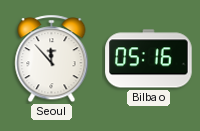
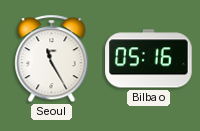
Seoul: 11:53 -> 11:25
